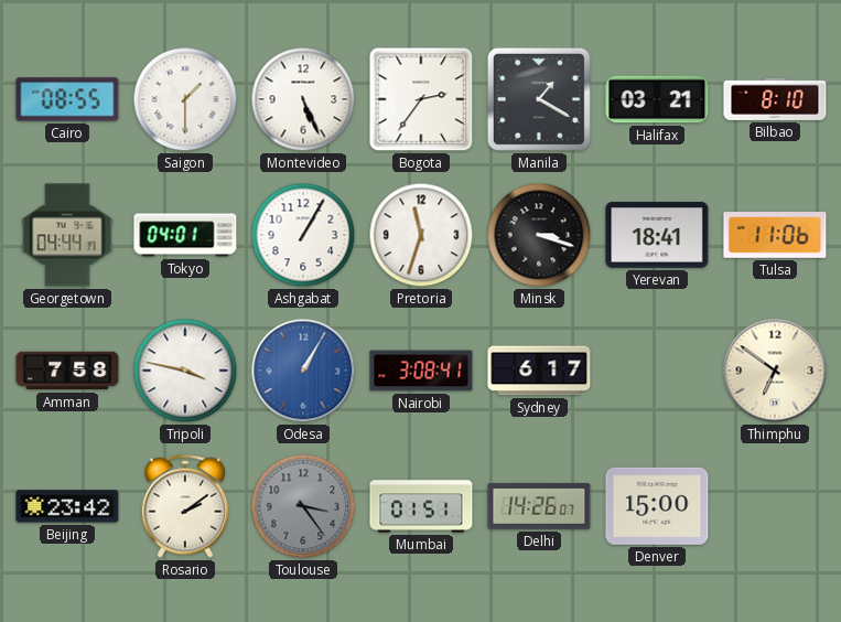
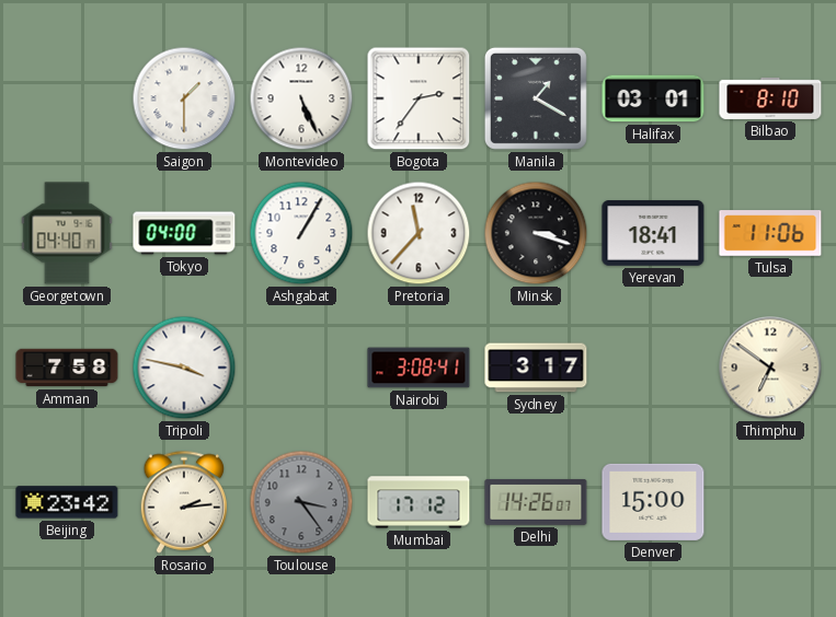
Cairo: 08:55 -> none
Halifax: 03:21 -> 03:01
Georgetown: 04:44 -> 04:40
Tokyo: 04:01 -> 04:00
Pretoria: 11:33 -> 11:37
Odesa: 1:05 -> none
Sydney: 6:17 -> 3:17
Rosario: 2:09 -> 2:14
Mumbai: 01:51 -> 17:12
